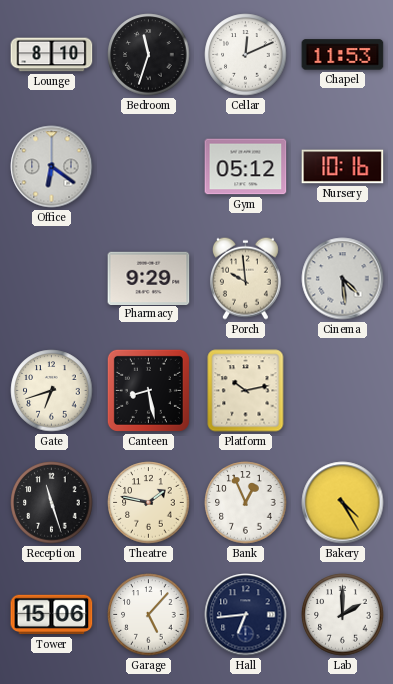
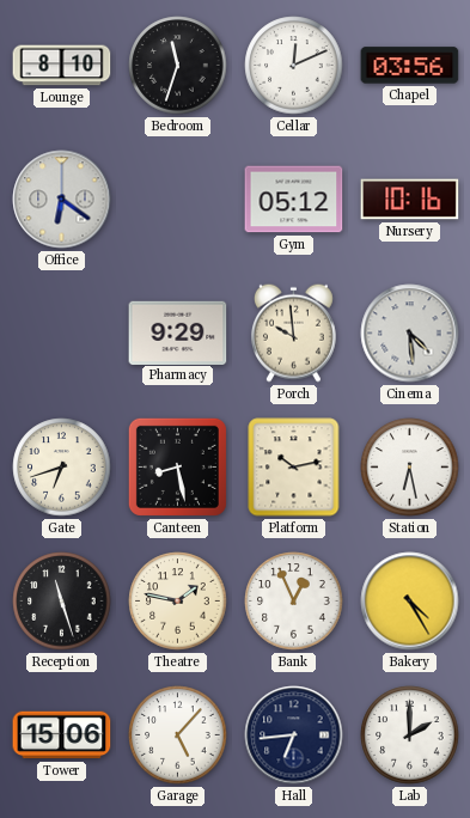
Chapel: 11:53 -> 03:56
Station: none -> 6:28
